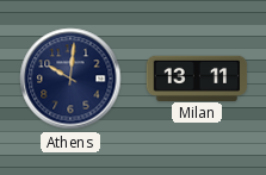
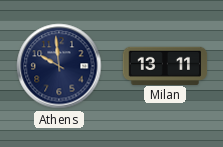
Athens: 10:01 -> 9:59
